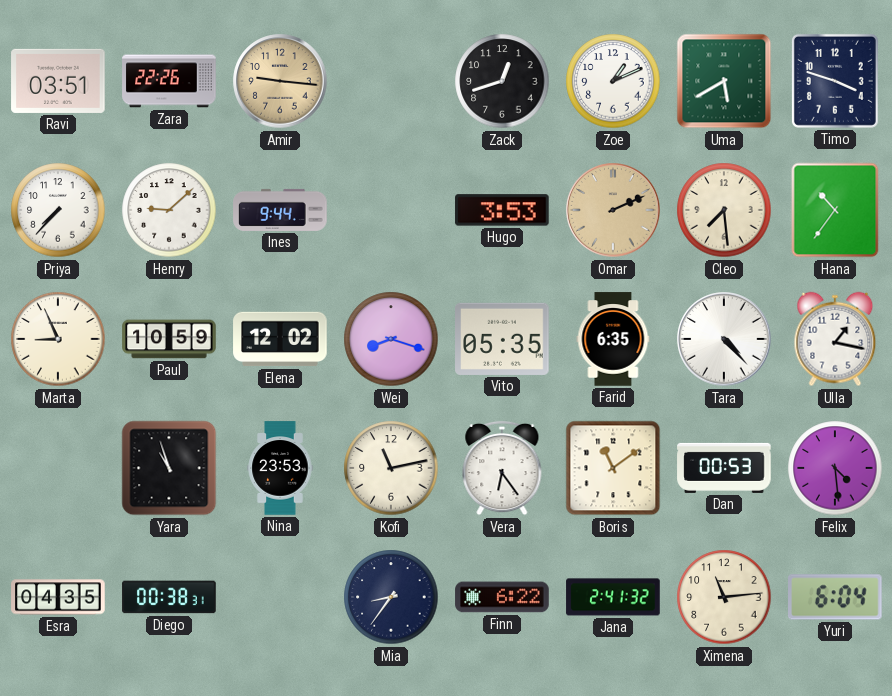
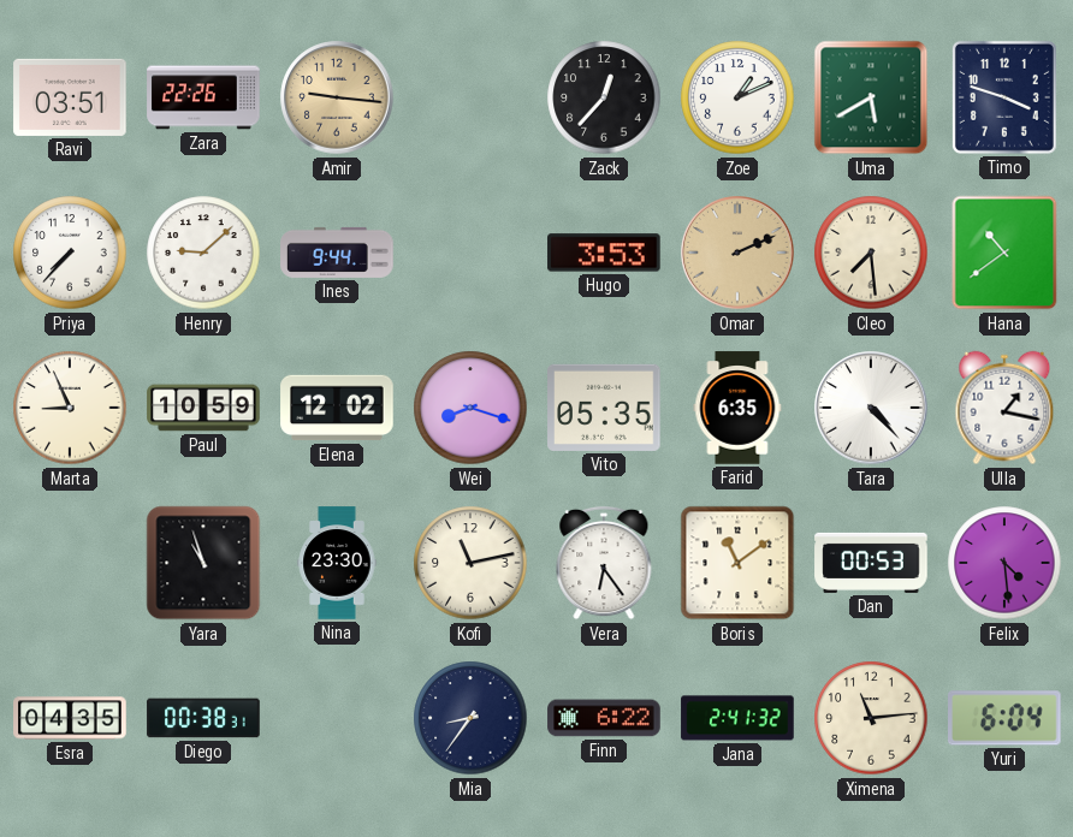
Zack: 12:42 -> 12:37
Hana: 10:36 -> 10:39
Nina: 23:53 -> 23:30
